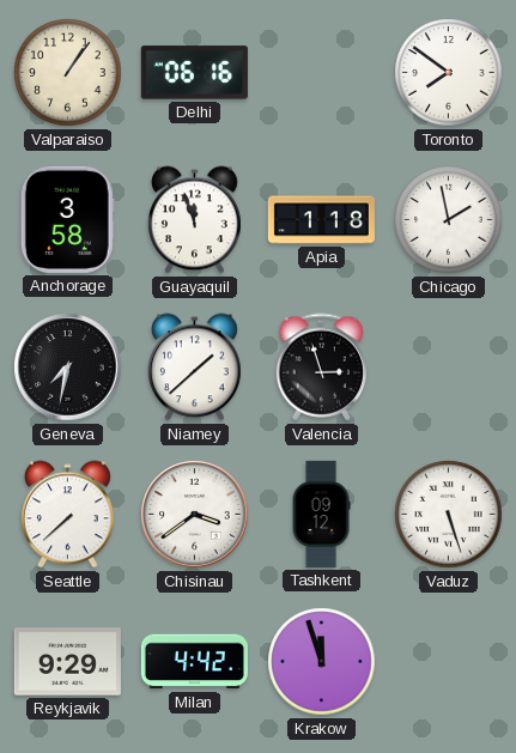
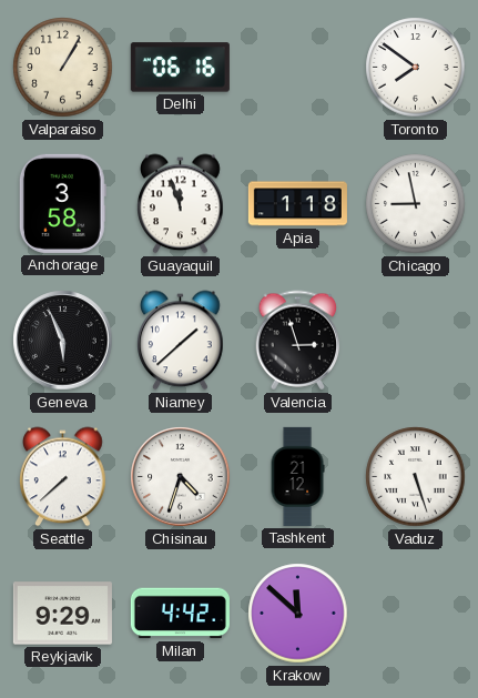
Valparaiso: 1:06 -> 1:05
Chicago: 1:58 -> 8:58
Geneva: 7:32 -> 5:56
Chisinau: 3:39 -> 4:33
Tashkent: 09:12 -> 21:12
Krakow: 11:57 -> 11:52
